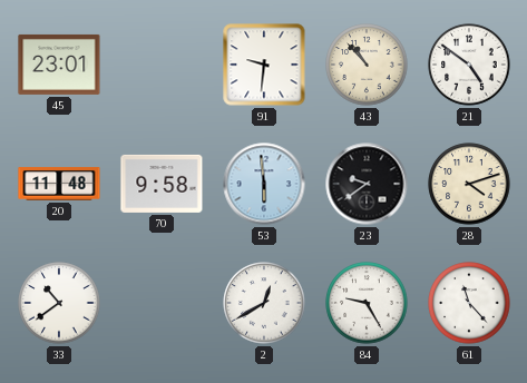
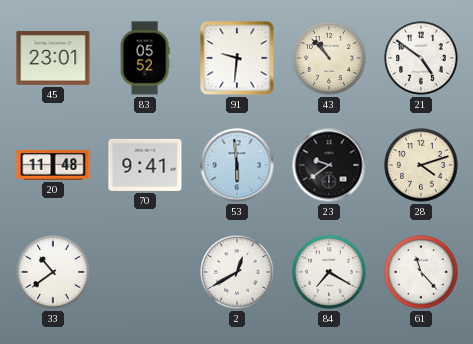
83: none -> 05:52
70: 9:58 -> 9:41
84: 9:25 -> 7:20
